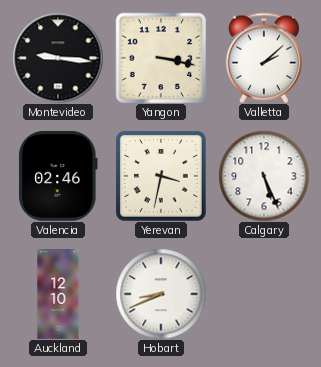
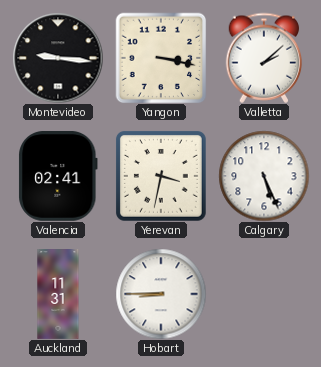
Valencia: 02:46 -> 02:41
Auckland: 12:10 -> 11:31
Hobart: 8:41 -> 8:45
